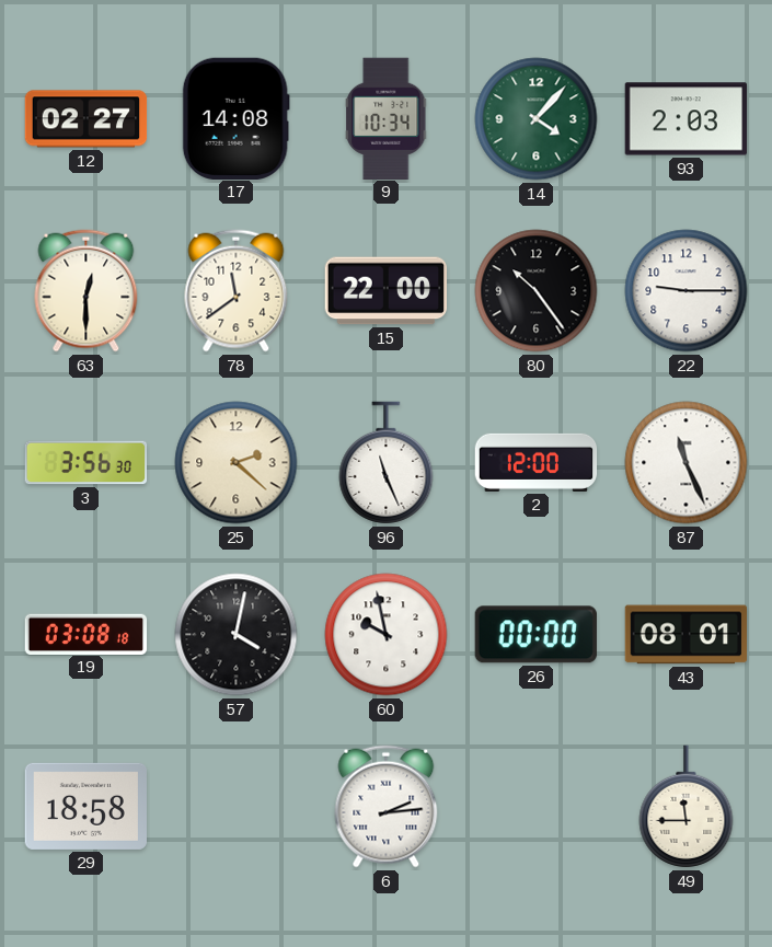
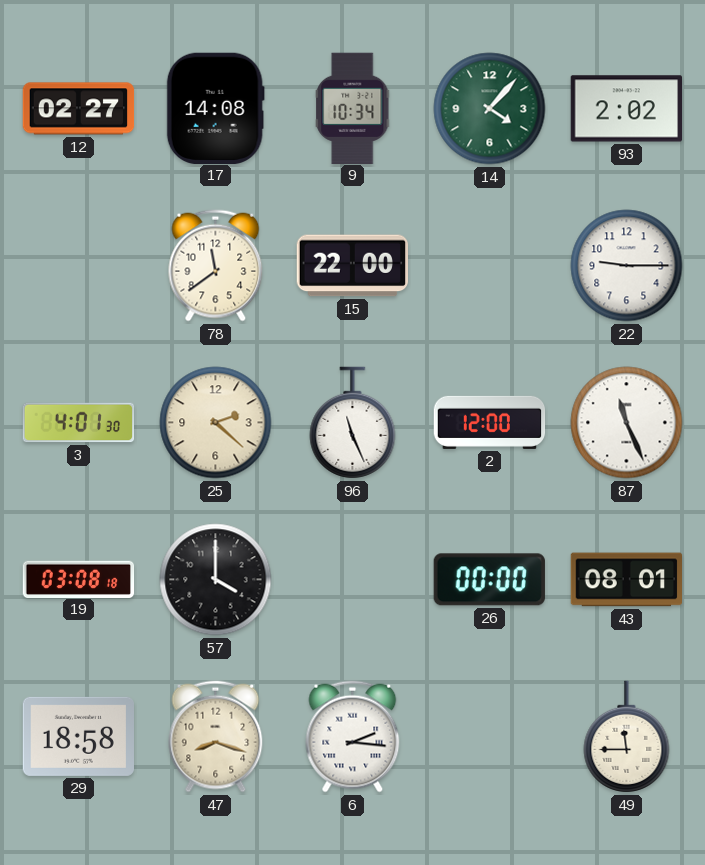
93: 2:03 -> 2:02
63: 12:30 -> none
80: 10:24 -> none
3: 3:56 -> 4:01
57: 4:02 -> 4:00
60: 9:58 -> none
47: none -> 8:18
6: 2:14 -> 2:16
